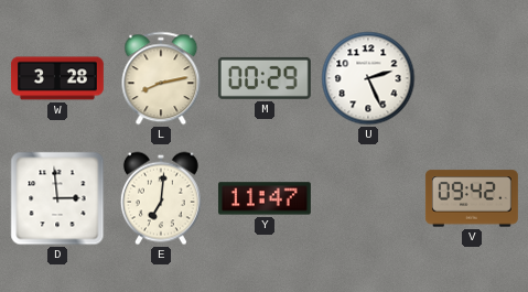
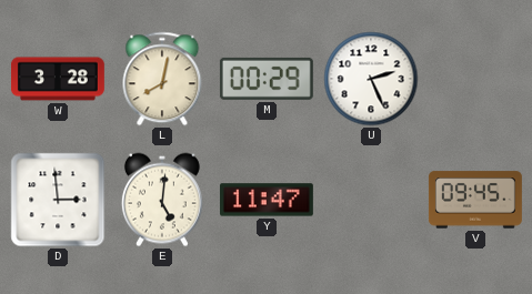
L: 8:13 -> 8:02
E: 7:01 -> 5:01
V: 09:42 -> 09:45
